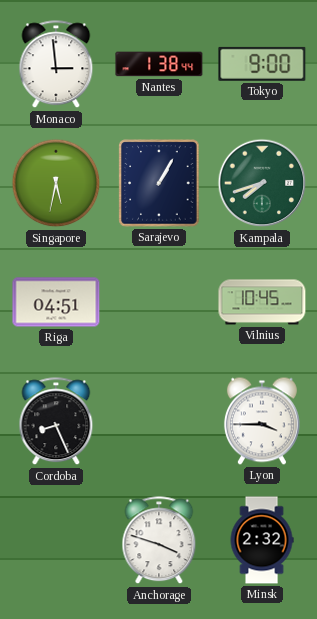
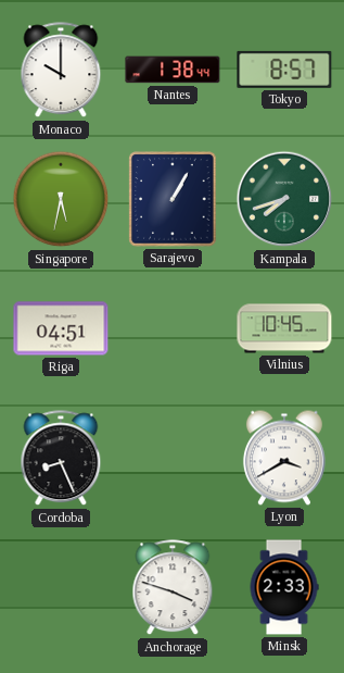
Monaco: 2:59 -> 10:00
Tokyo: 9:00 -> 8:57
Lyon: 3:45 -> 3:40
Minsk: 2:32 -> 2:33
